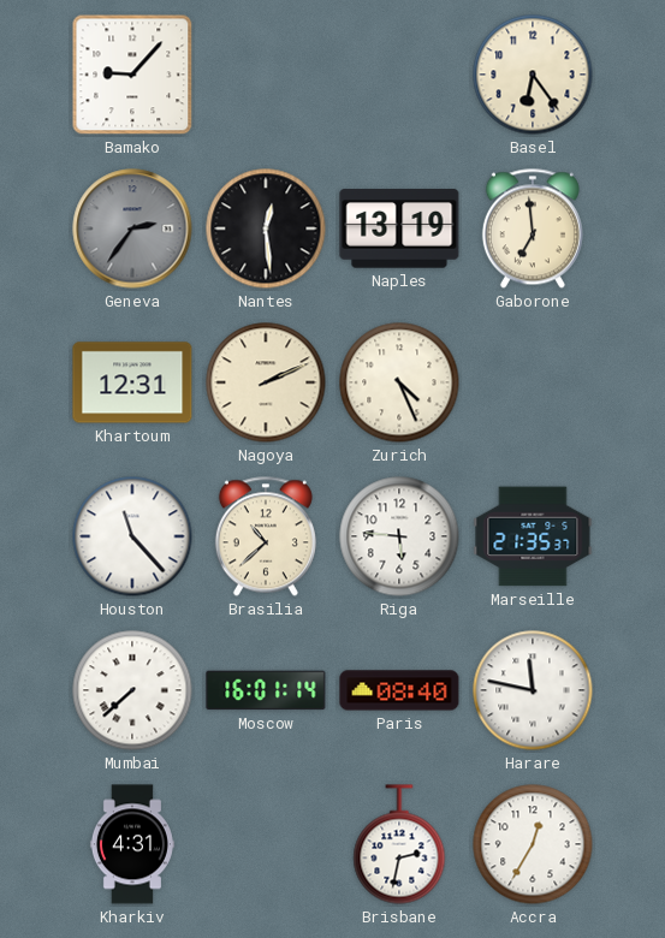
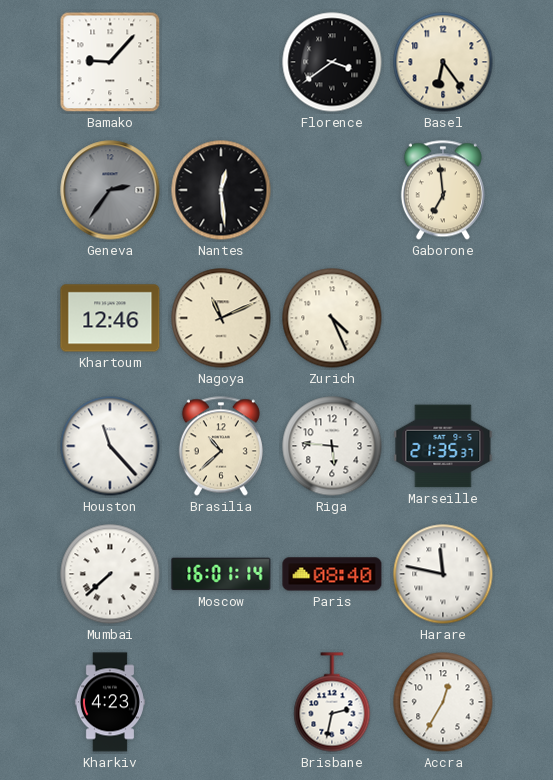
Florence: none -> 3:39
Naples: 13:19 -> none
Khartoum: 12:31 -> 12:46
Nagoya: 2:11 -> 11:11
Kharkiv: 4:31 -> 4:23
